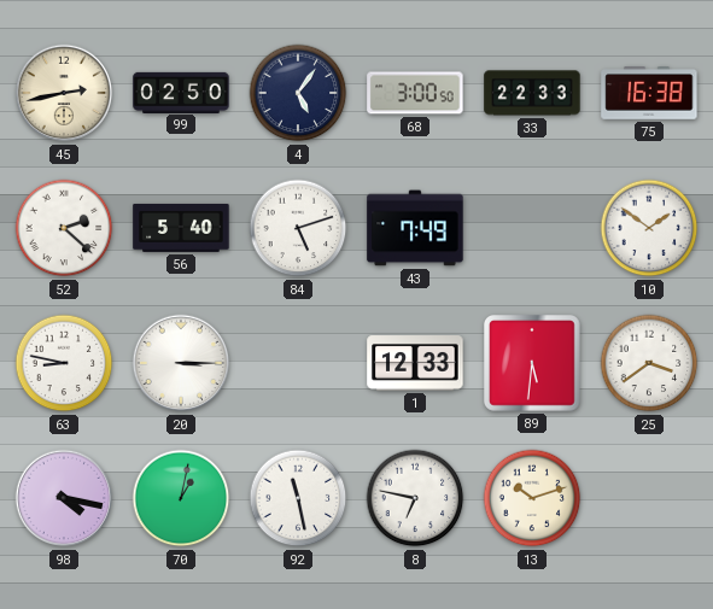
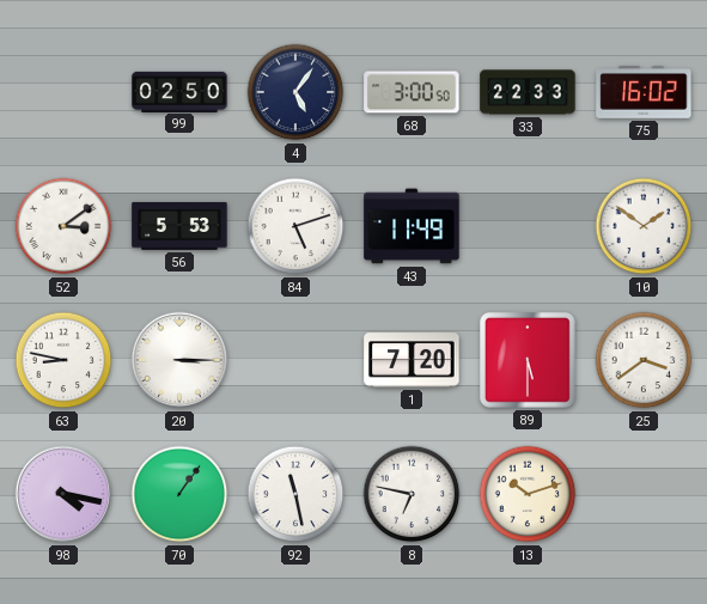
45: 2:43 -> none
75: 16:38 -> 16:02
52: 2:22 -> 3:09
56: 5:40 -> 5:53
43: 7:49 -> 11:49
1: 12:33 -> 7:20
89: 5:31 -> 5:30
70: 1:02 -> 1:06
